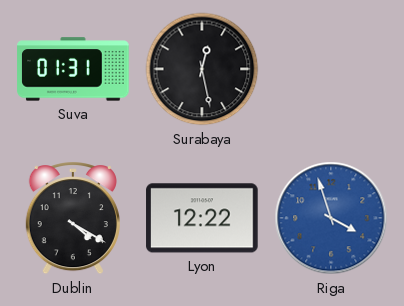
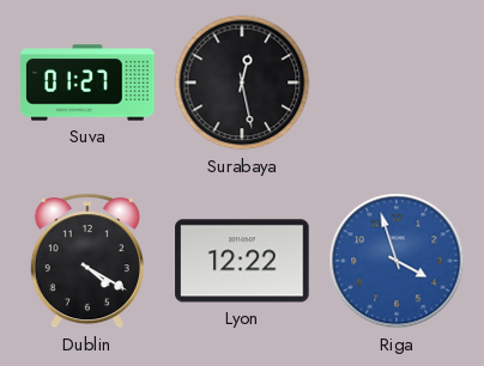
Suva: 01:31 -> 01:27
